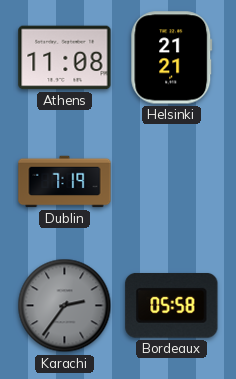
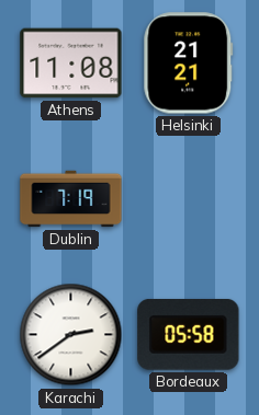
Karachi: 2:36 -> 2:39
Karachi dial: grey -> white
